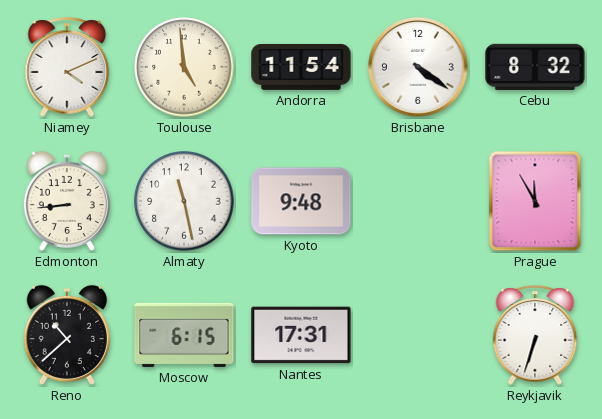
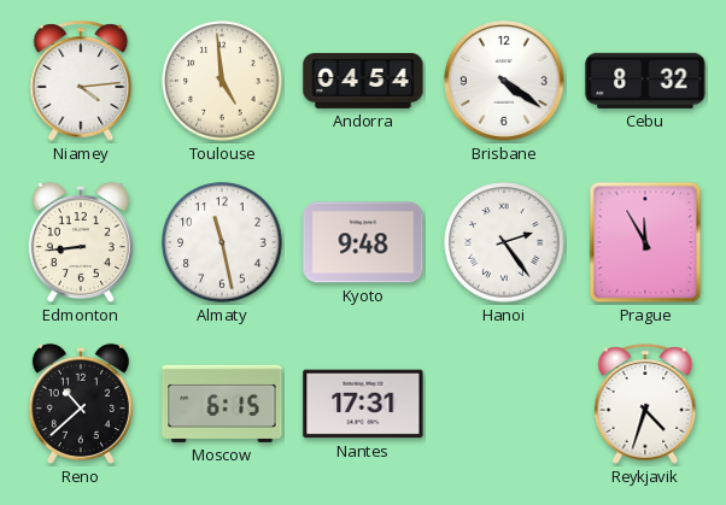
Niamey: 4:11 -> 4:14
Andorra: 11:54 -> 04:54
Hanoi: none -> 2:24
Reykjavik: 6:33 -> 4:33
